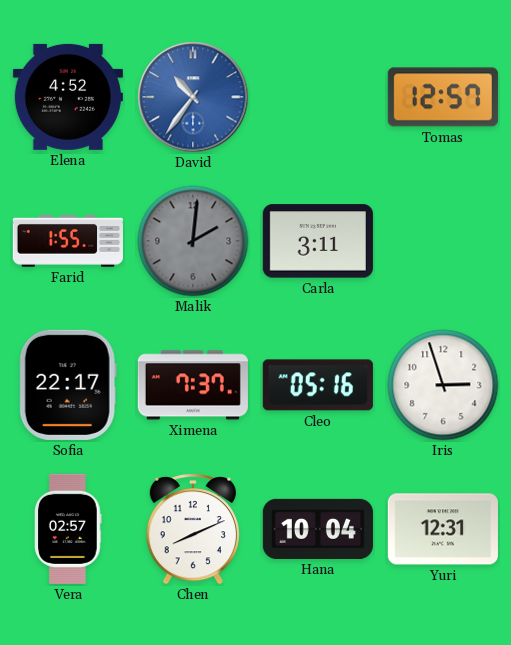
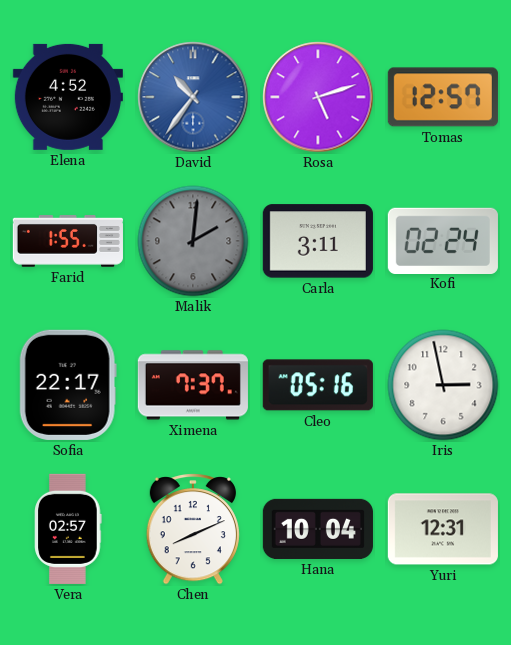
Rosa: none -> 5:12
Kofi: none -> 02:24
Iris: 2:57 -> 2:58
